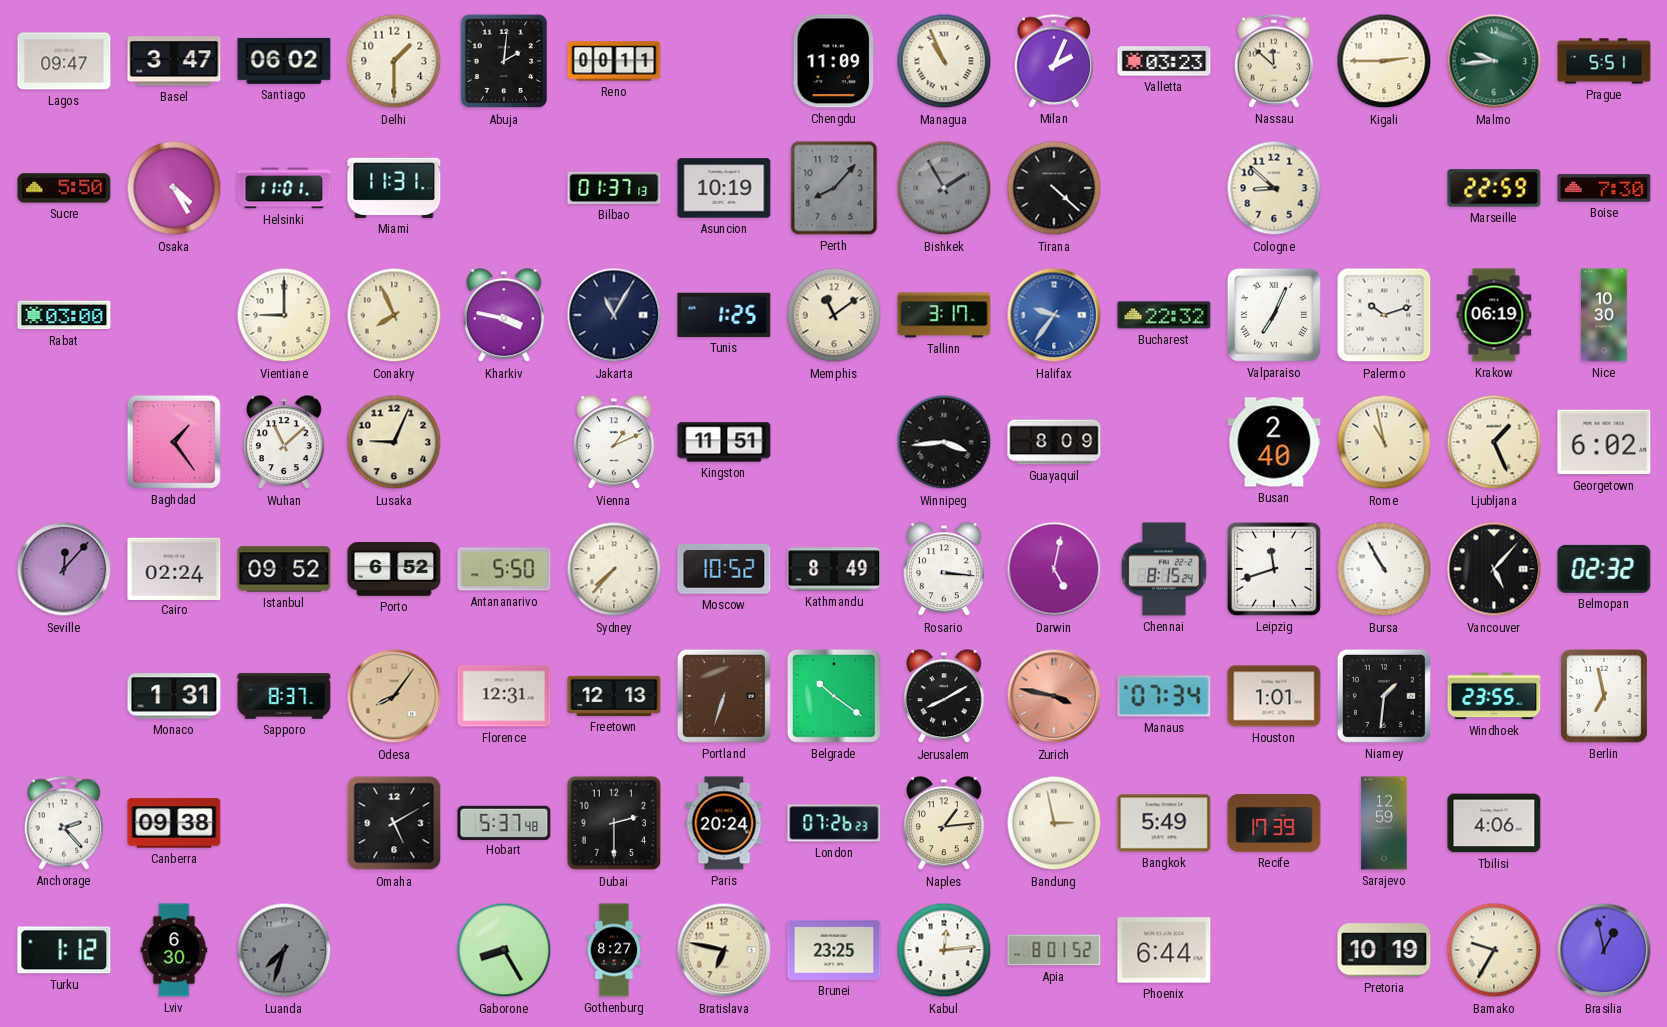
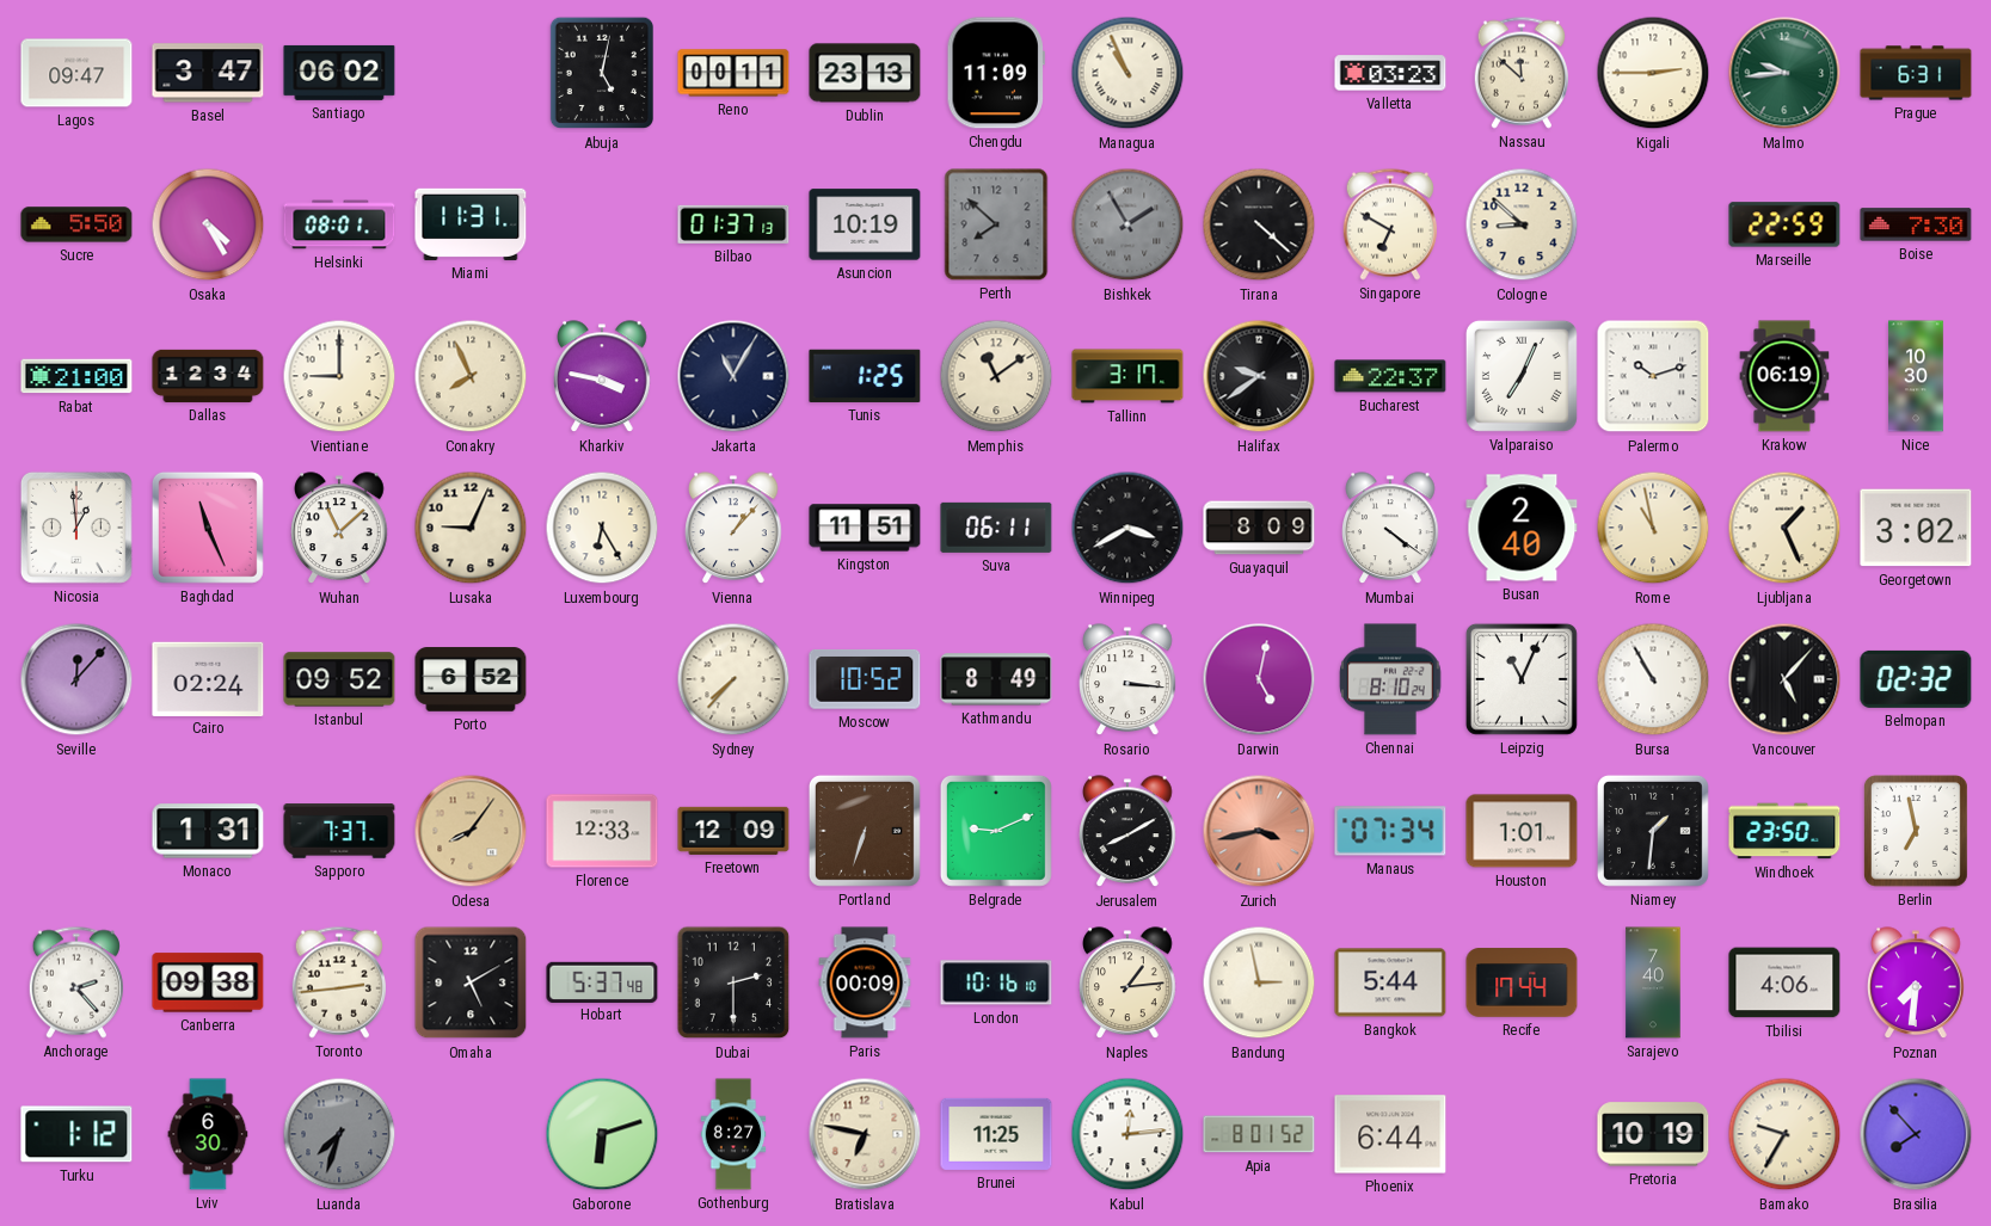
Delhi: 1:30 -> none
Abuja: 2:01 -> 5:02
Dublin: none -> 23:13
Milan: 2:04 -> none
Prague: 5:51 -> 6:31
Helsinki: 11:01 -> 08:01
Perth: 8:07 -> 7:52
Singapore: none -> 6:50
Rabat: 03:00 -> 21:00
Dallas: none -> 12:34
Halifax: 9:36 -> 9:39
Halifax dial: blue -> black
Bucharest: 22:32 -> 22:37
Nicosia: none -> 12:59
Baghdad: 1:24 -> 11:26
Luxembourg: none -> 6:25
Vienna: 1:11 -> 1:07
Suva: none -> 06:11
Winnipeg: 3:44 -> 3:40
Mumbai: none -> 4:21
Georgetown: 6:02 -> 3:02
Antananarivo: 5:50 -> none
Chennai: 8:15 -> 8:10
Leipzig: 11:42 -> 11:04
Sapporo: 8:37 -> 7:37
Florence: 12:31 -> 12:33
Freetown: 12:13 -> 12:09
Belgrade: 10:21 -> 9:11
Zurich: 3:47 -> 3:43
Windhoek: 23:55 -> 23:50
Toronto: none -> 2:44
Paris: 20:24 -> 00:09
London: 07:26 -> 10:16
Bangkok: 5:49 -> 5:44
Recife: 17:39 -> 17:44
Sarajevo: 12:59 -> 7:40
Poznan: none -> 7:31
Gaborone: 8:25 -> 6:12
Brunei: 23:25 -> 11:25
Brasilia: 12:58 -> 7:53
